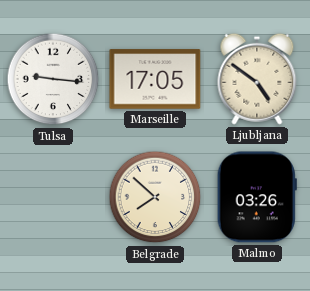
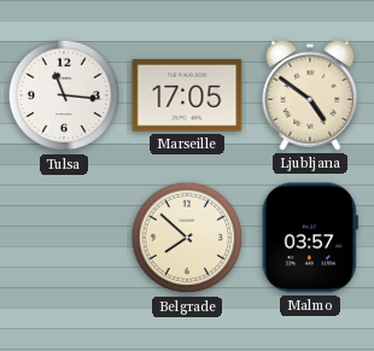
Tulsa: 9:16 -> 11:16
Malmo: 03:26 -> 03:57
